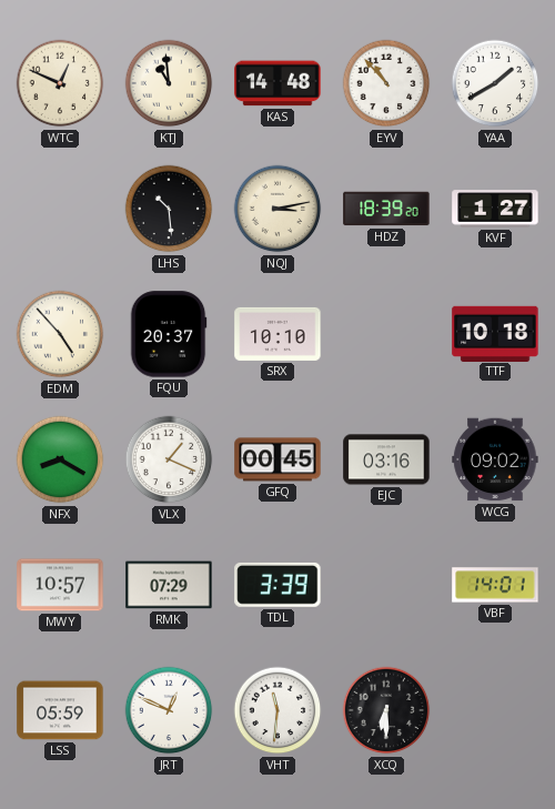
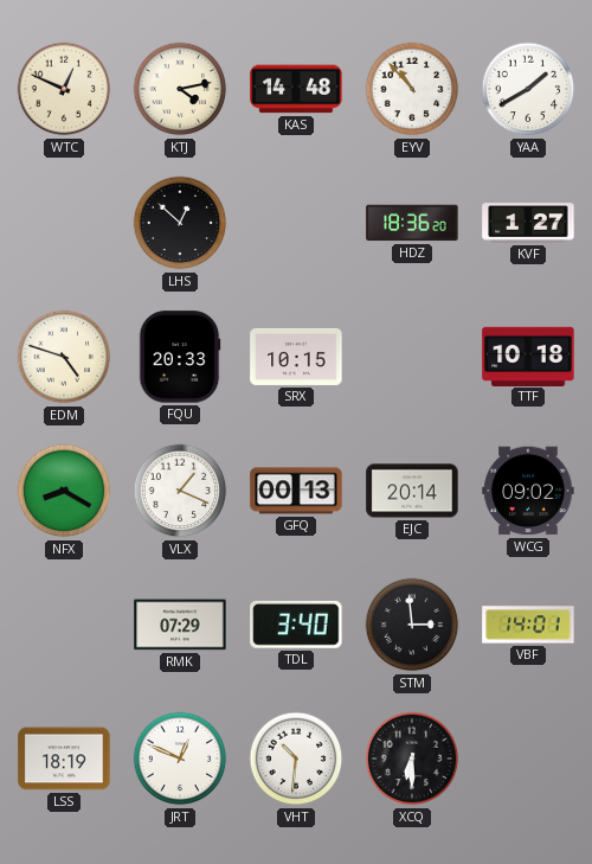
KTJ: 10:59 -> 4:13
LHS: 10:29 -> 12:52
NQJ: 3:13 -> none
HDZ: 18:39 -> 18:36
EDM: 4:53 -> 4:48
FQU: 20:37 -> 20:33
SRX: 10:10 -> 10:15
GFQ: 00:45 -> 00:13
EJC: 03:16 -> 20:14
MWY: 10:57 -> none
TDL: 3:39 -> 3:40
STM: none -> 2:59
LSS: 05:59 -> 18:19
VHT: 11:31 -> 10:31
